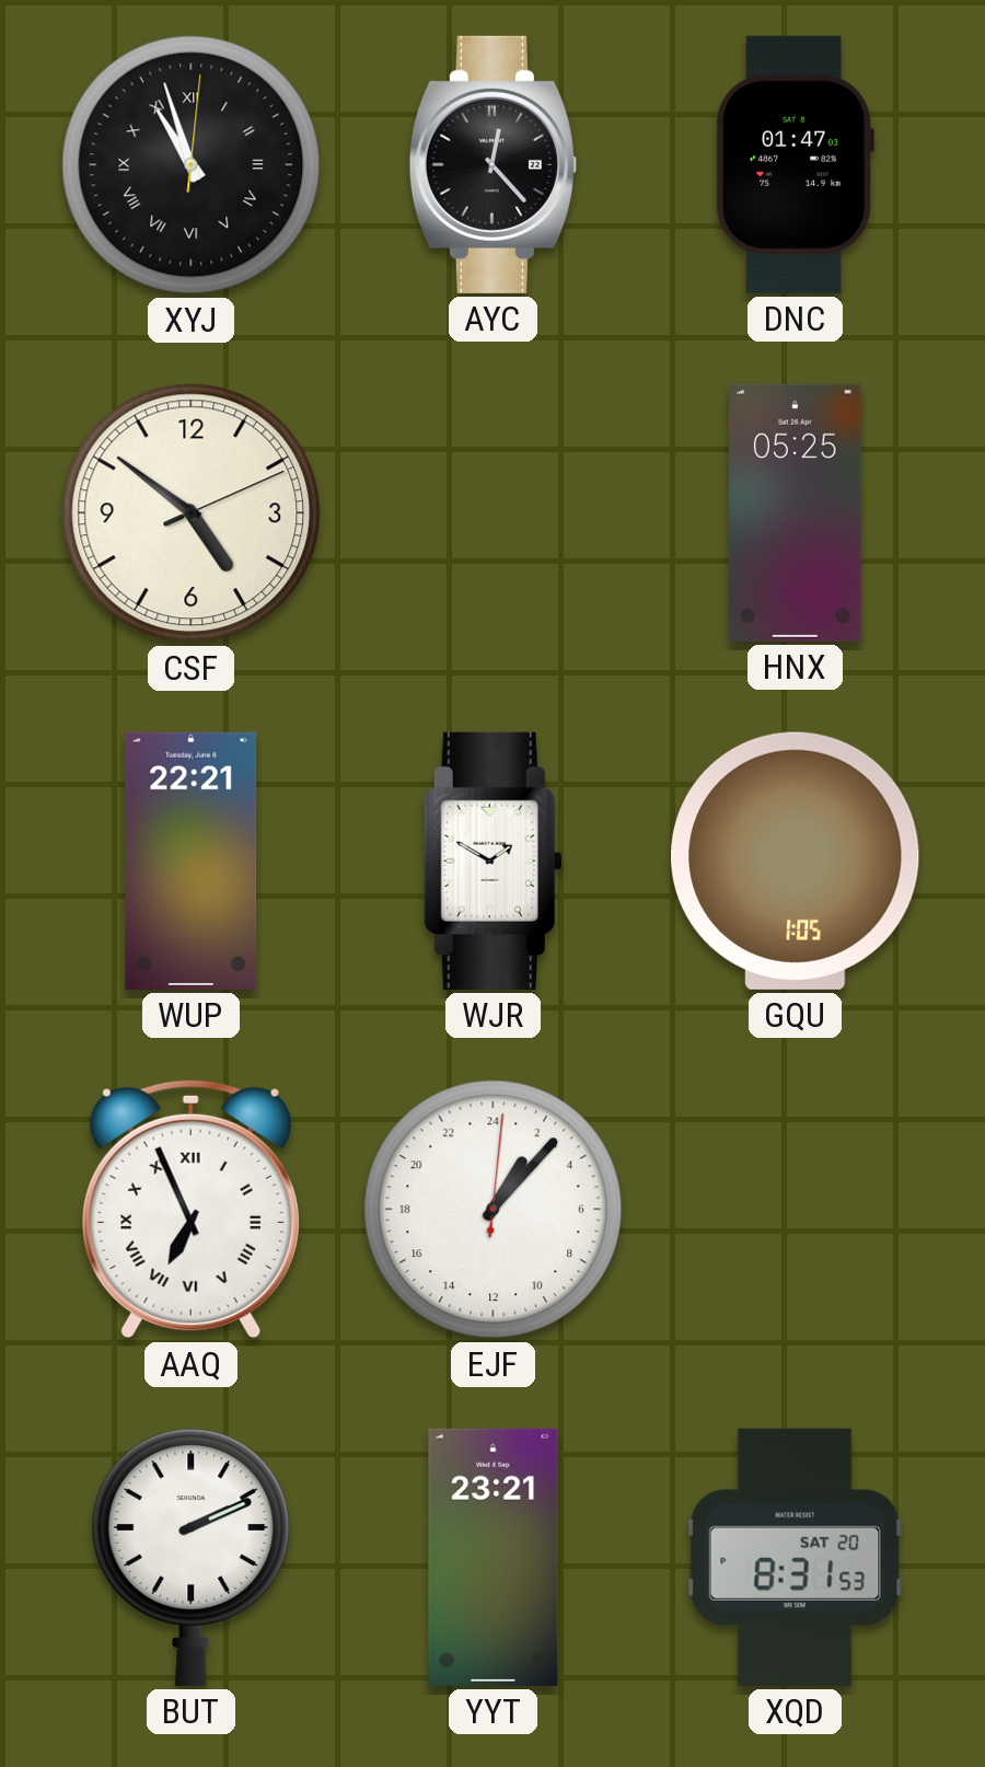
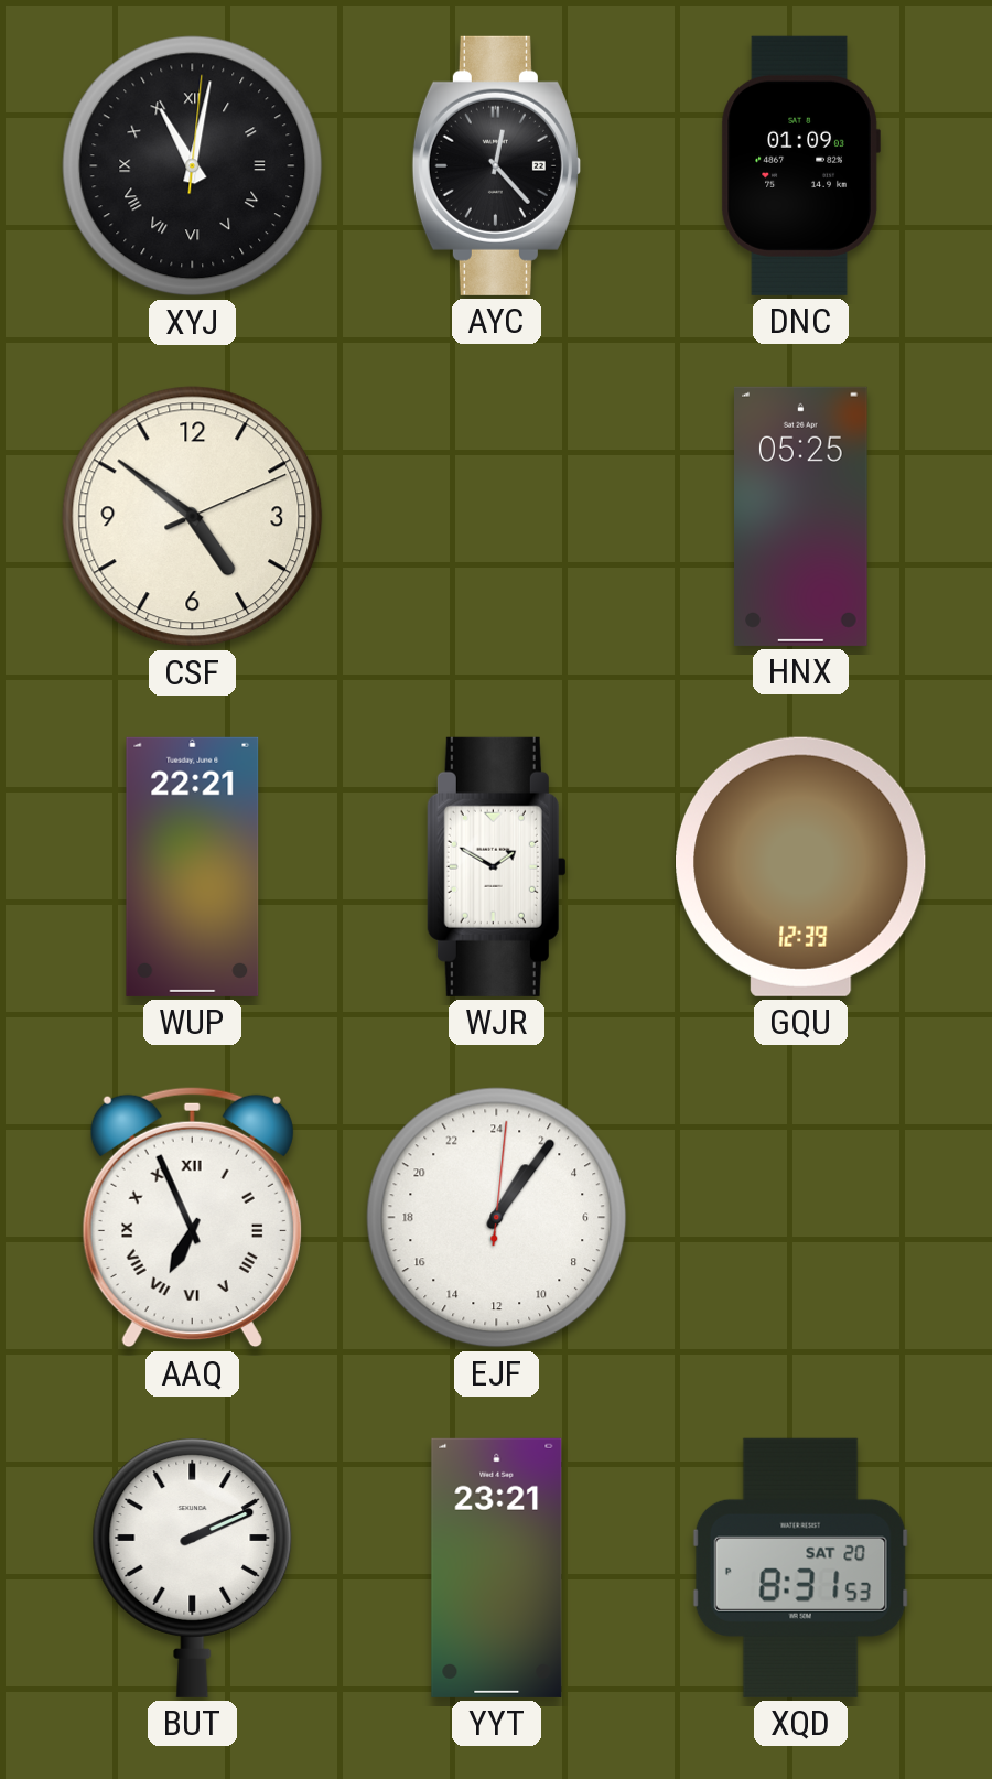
XYJ: 10:57 -> 11:02
DNC: 01:47 -> 01:09
GQU: 1:05 -> 12:39
EJF: 2:07 -> 2:06
